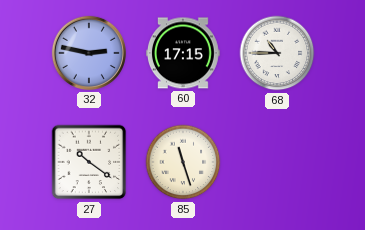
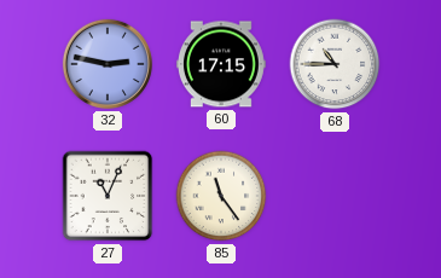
27: 10:21 -> 11:04
85: 11:27 -> 11:24
